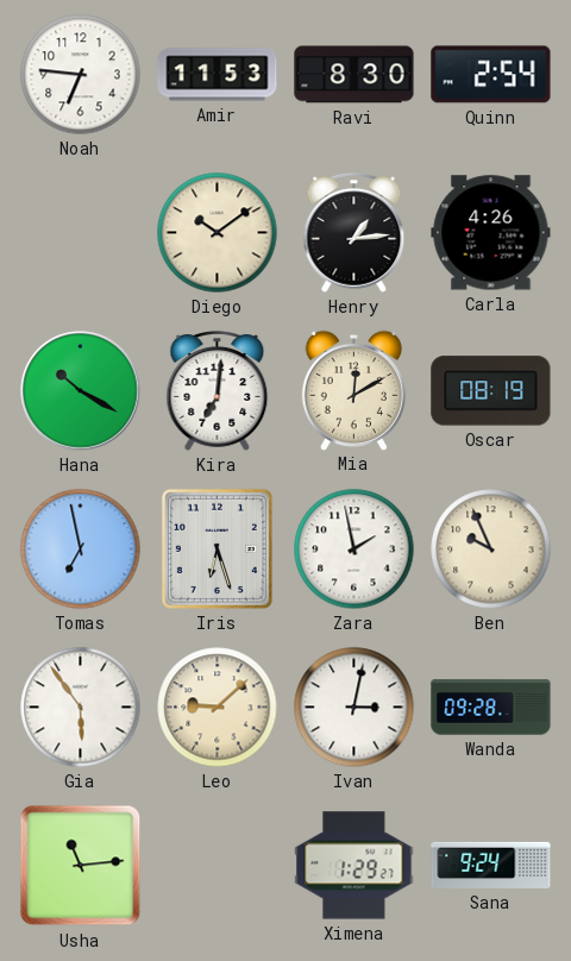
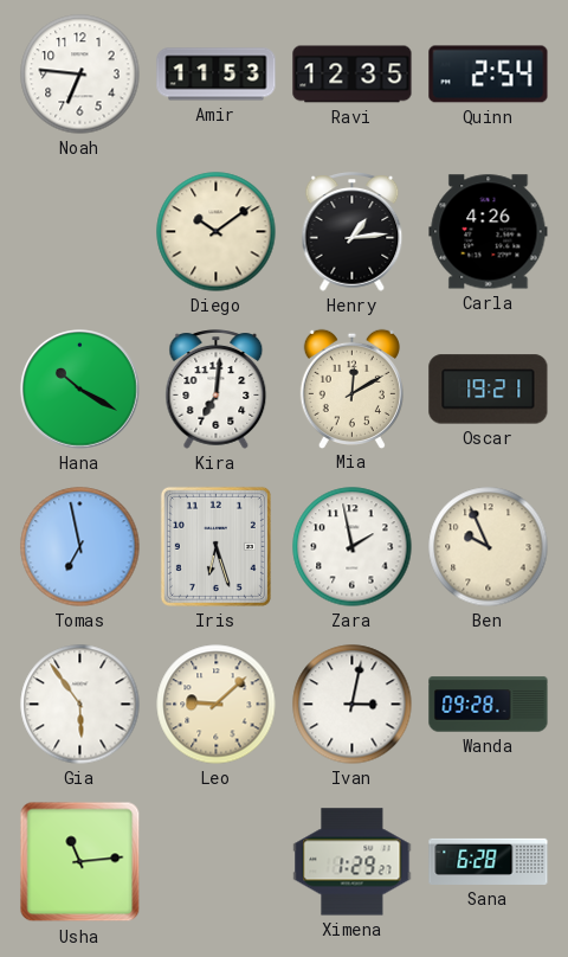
Ravi: 8:30 -> 12:35
Oscar: 08:19 -> 19:21
Sana: 9:24 -> 6:28
